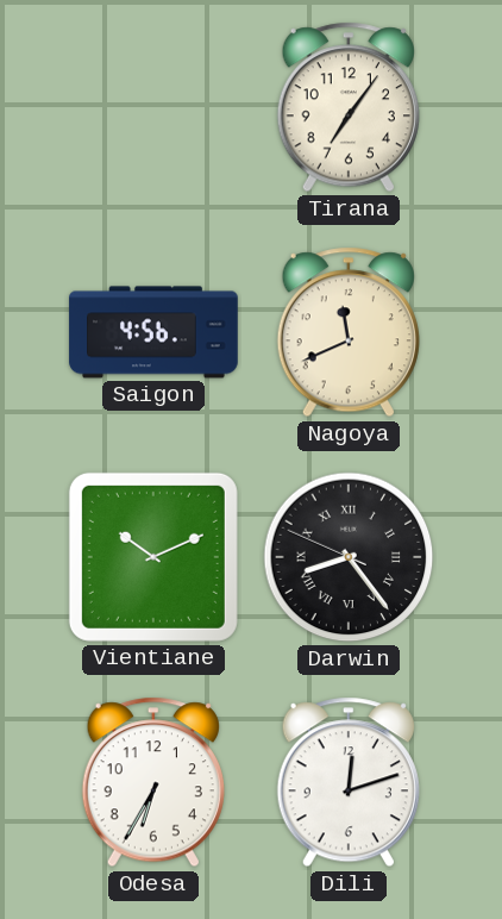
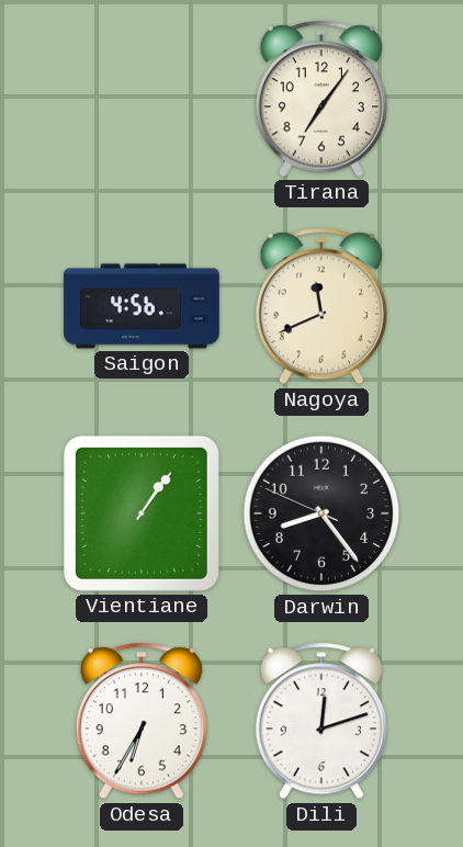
Vientiane: 10:11 -> 1:06
Darwin numerals: Roman -> Arabic
